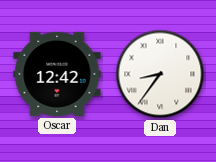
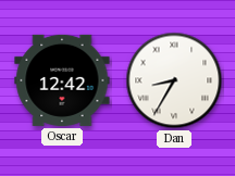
Dan: 8:36 -> 8:35
